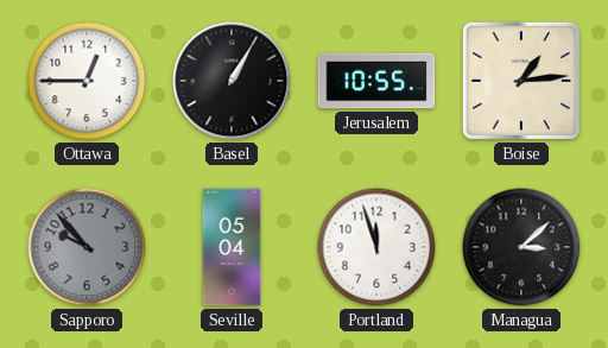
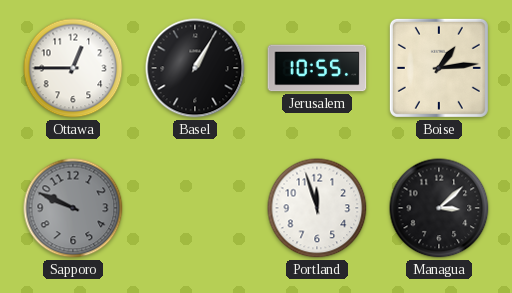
Sapporo: 9:53 -> 9:49
Seville: 05:04 -> none
